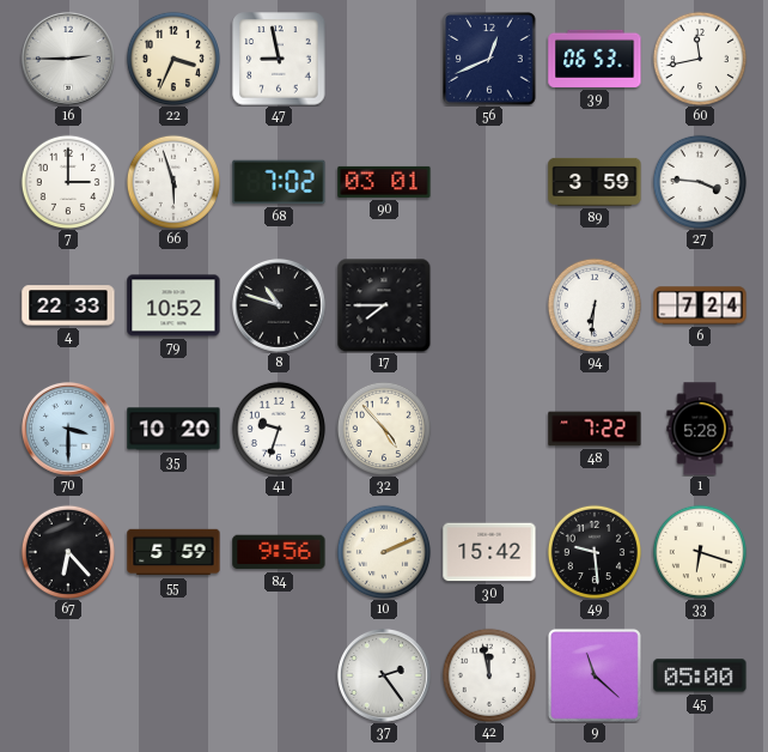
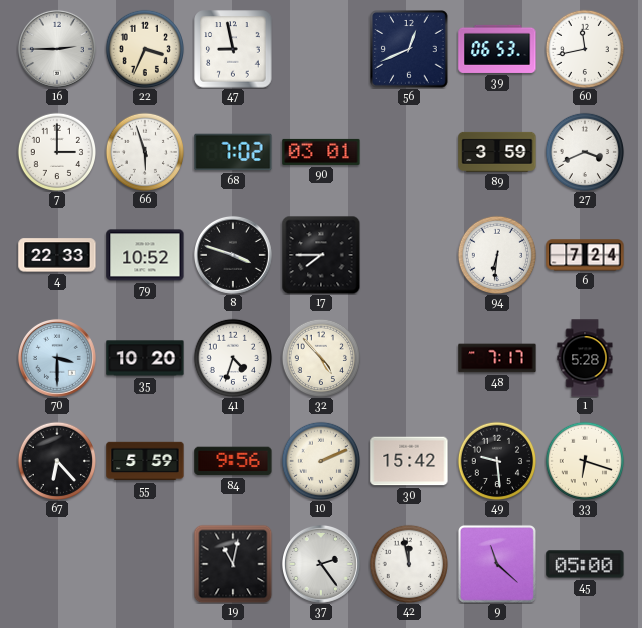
27: 3:46 -> 3:41
8: 10:48 -> 3:48
41: 9:33 -> 4:33
48: 7:22 -> 7:17
19: none -> 11:02
